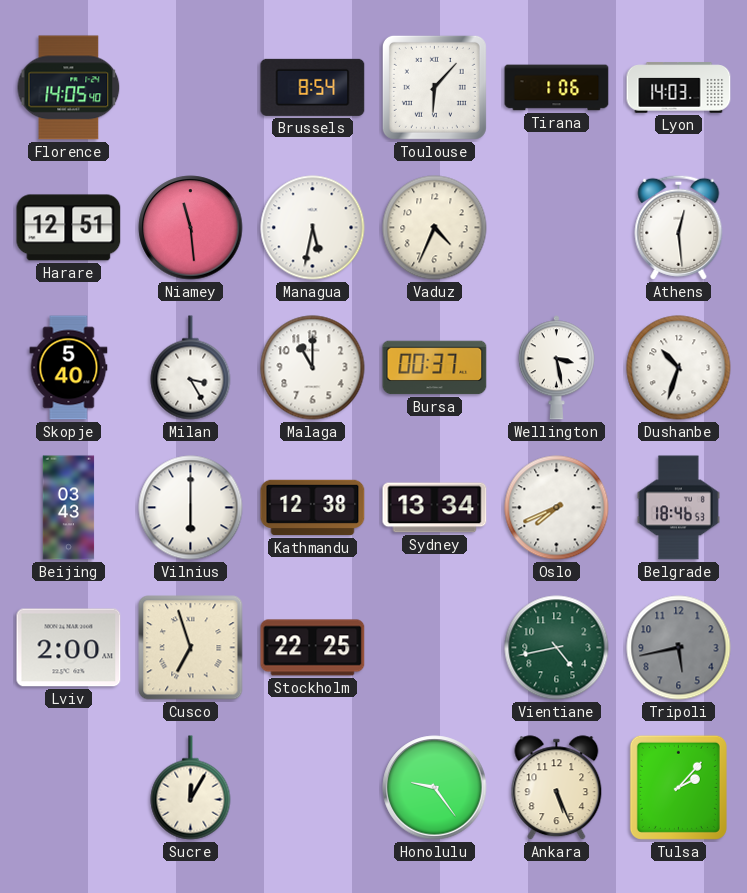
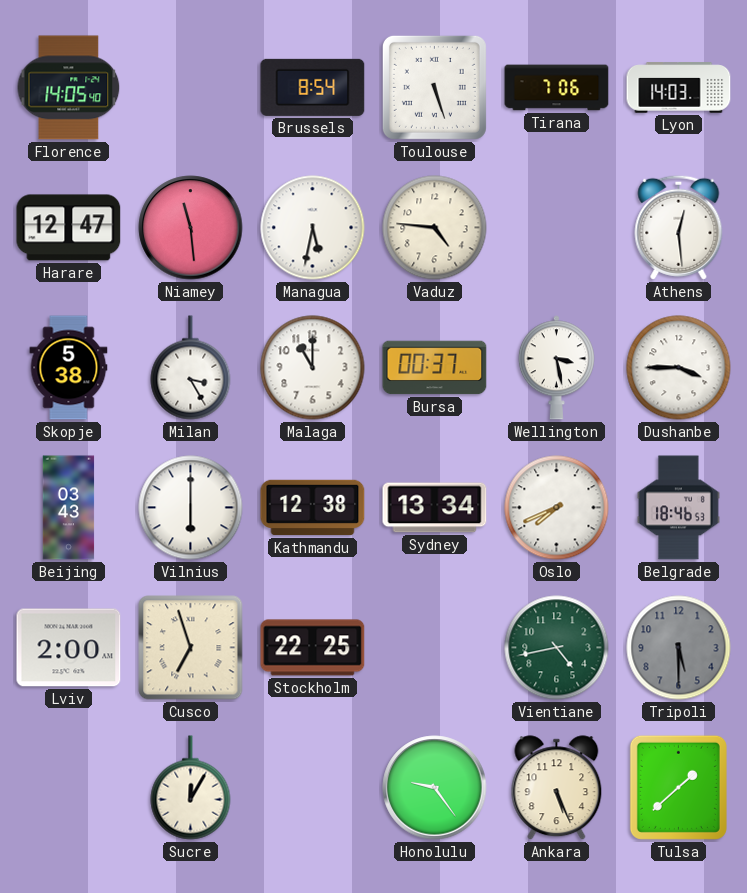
Toulouse: 6:07 -> 5:27
Tirana: 1:06 -> 7:06
Harare: 12:51 -> 12:47
Vaduz: 4:34 -> 4:46
Skopje: 5:40 -> 5:38
Dushanbe: 10:33 -> 3:45
Tripoli: 5:43 -> 5:30
Tulsa: 2:07 -> 1:38
